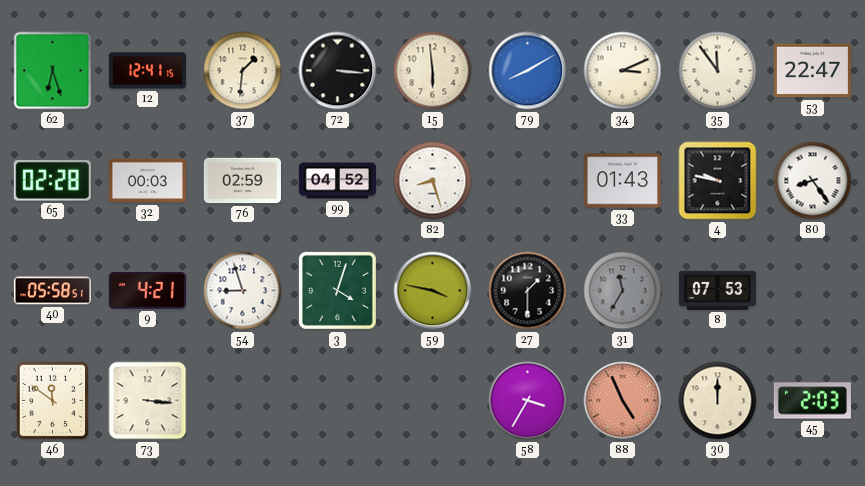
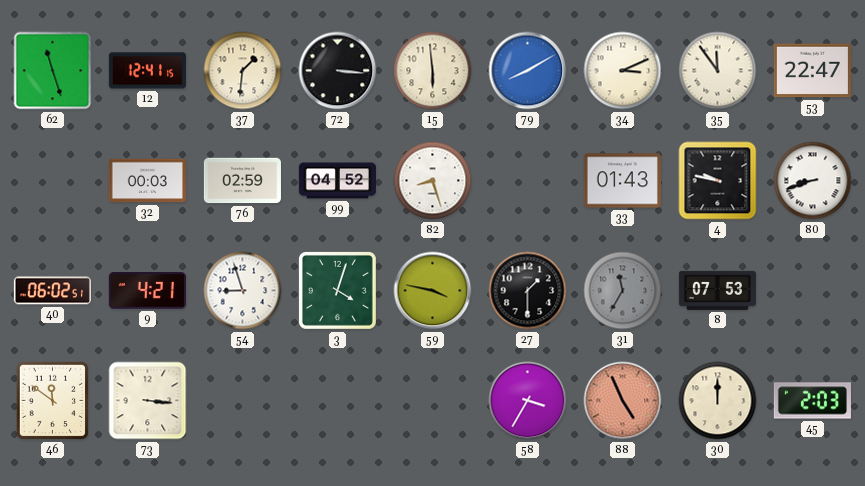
62: 6:27 -> 11:27
65: 02:28 -> none
80: 8:24 -> 8:42
40: 05:58 -> 06:02
